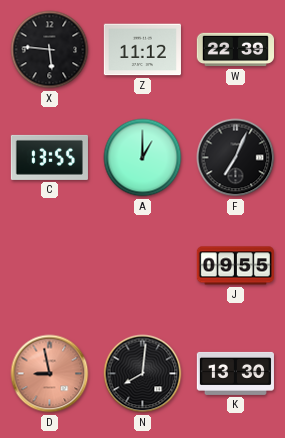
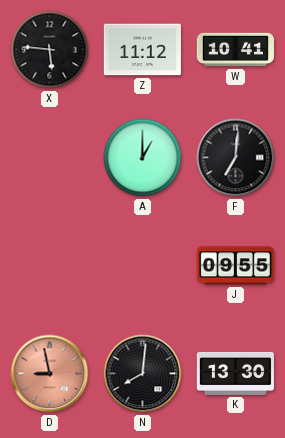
W: 22:39 -> 10:41
C: 13:55 -> none
F: 7:04 -> 7:01
